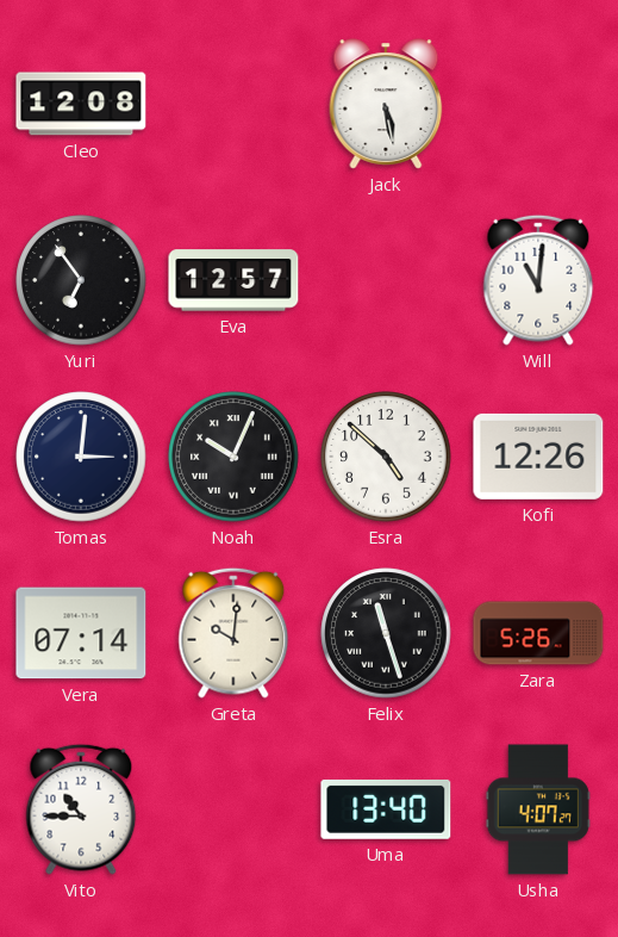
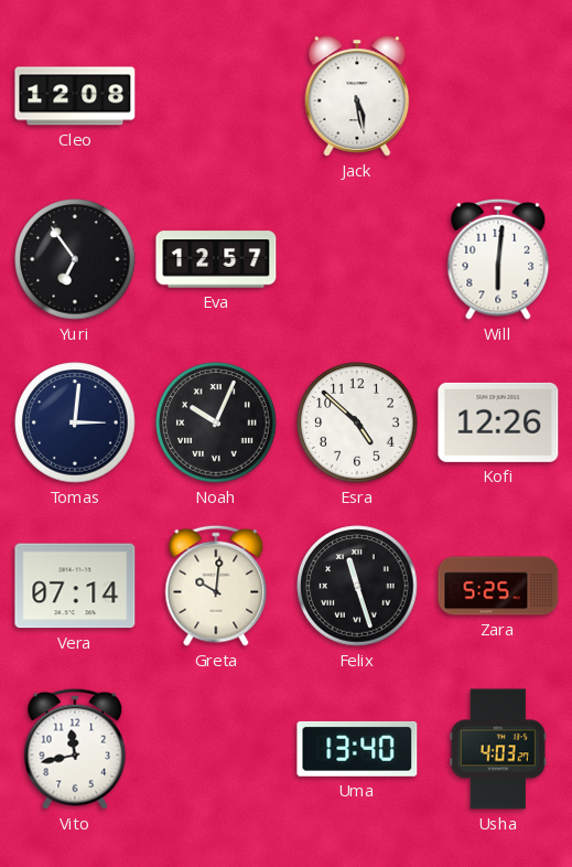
Will: 11:01 -> 6:01
Zara: 5:26 -> 5:25
Vito: 10:45 -> 11:43
Usha: 4:07 -> 4:03
